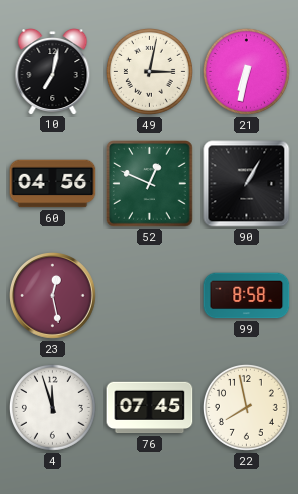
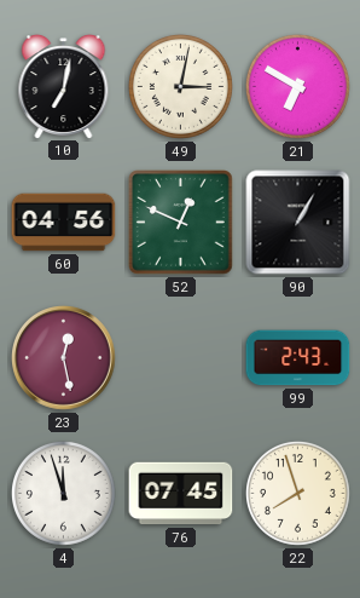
21: 6:32 -> 6:50
99: 8:58 -> 2:43
22: 7:58 -> 7:57
